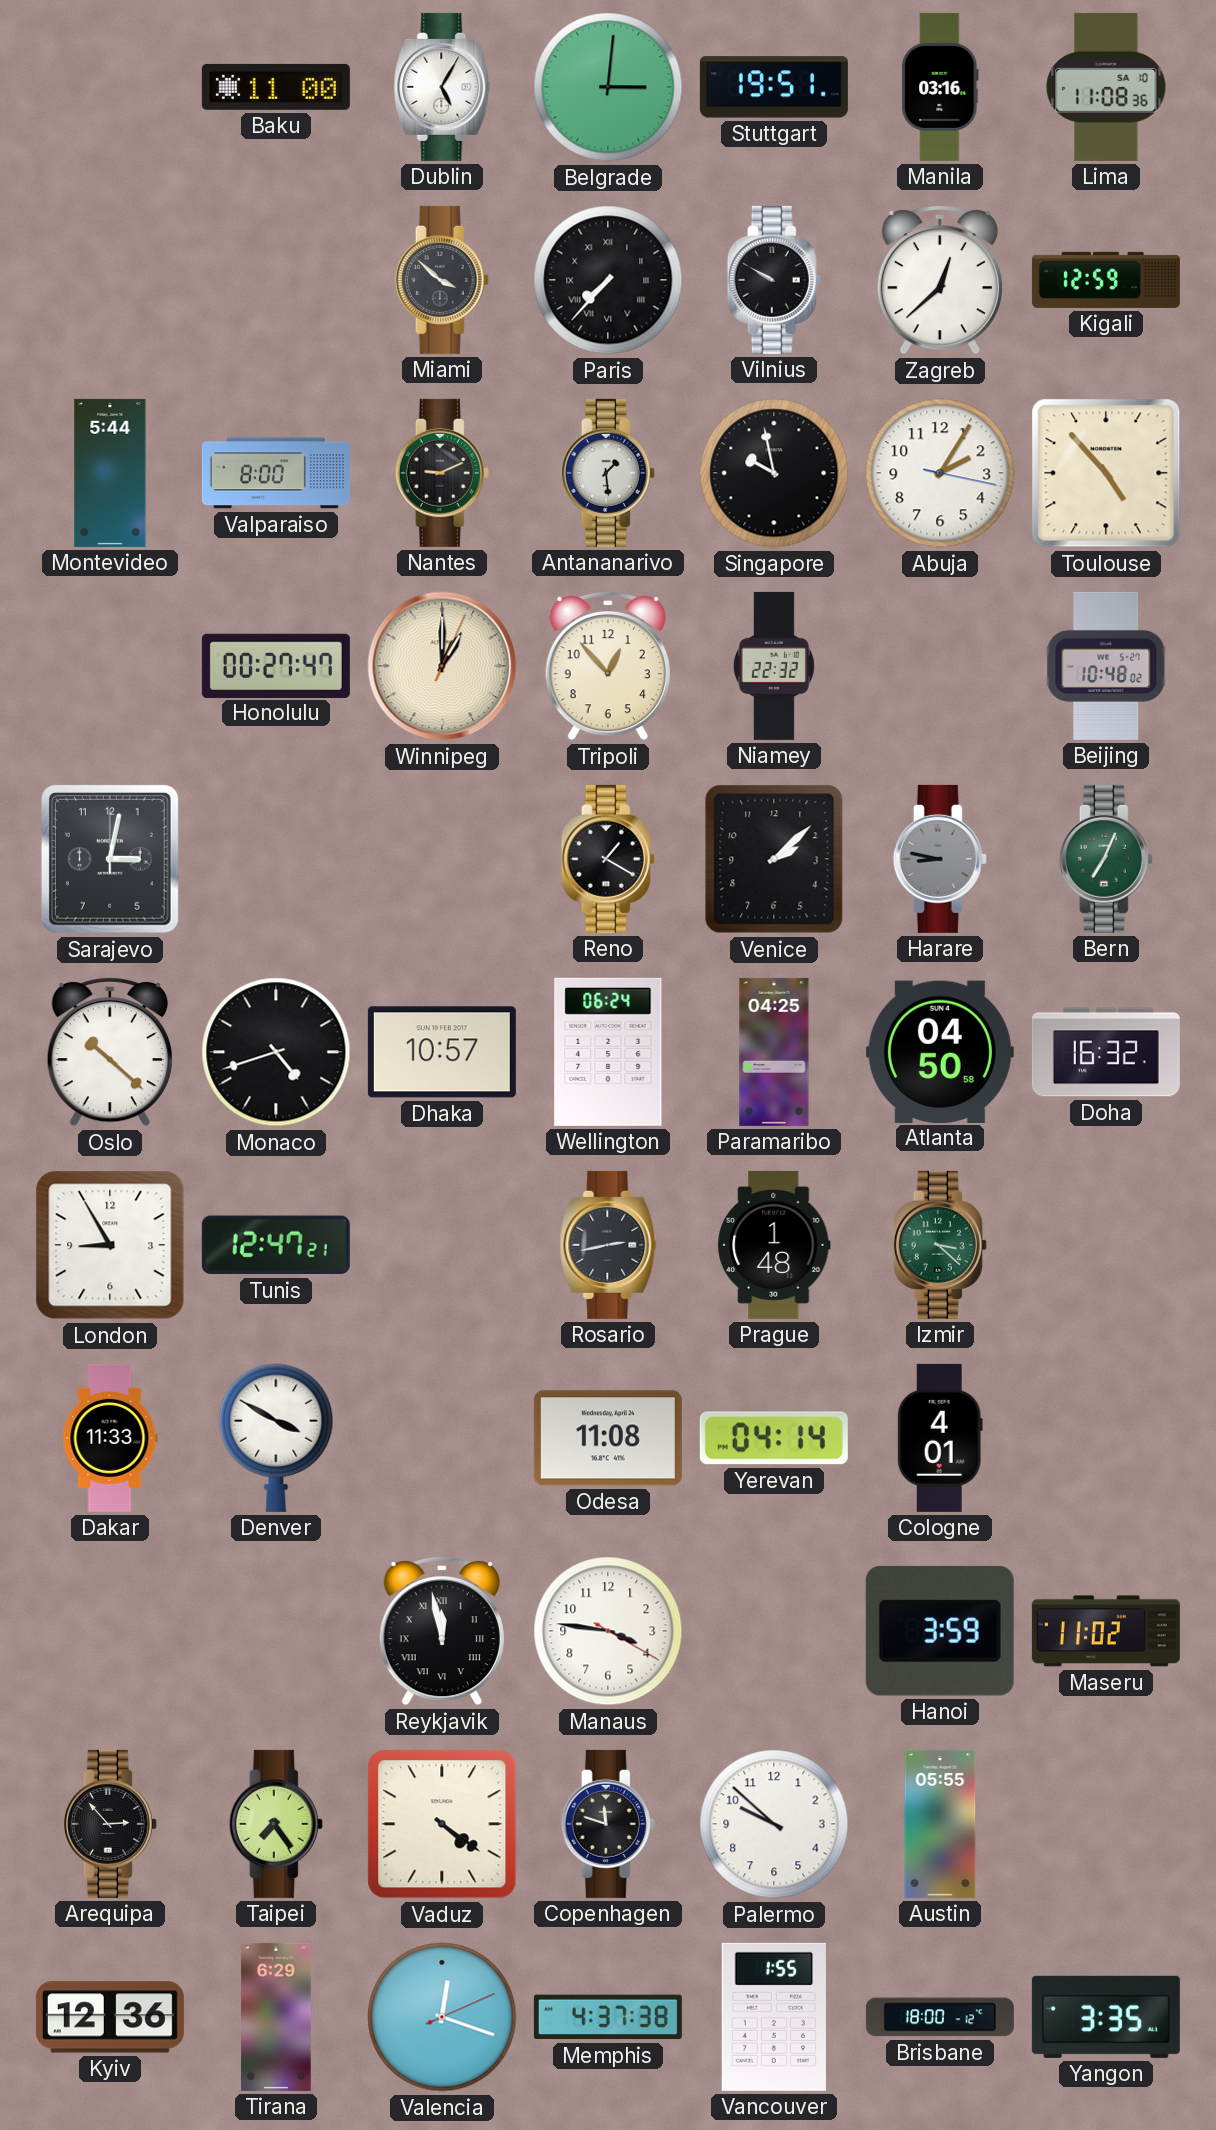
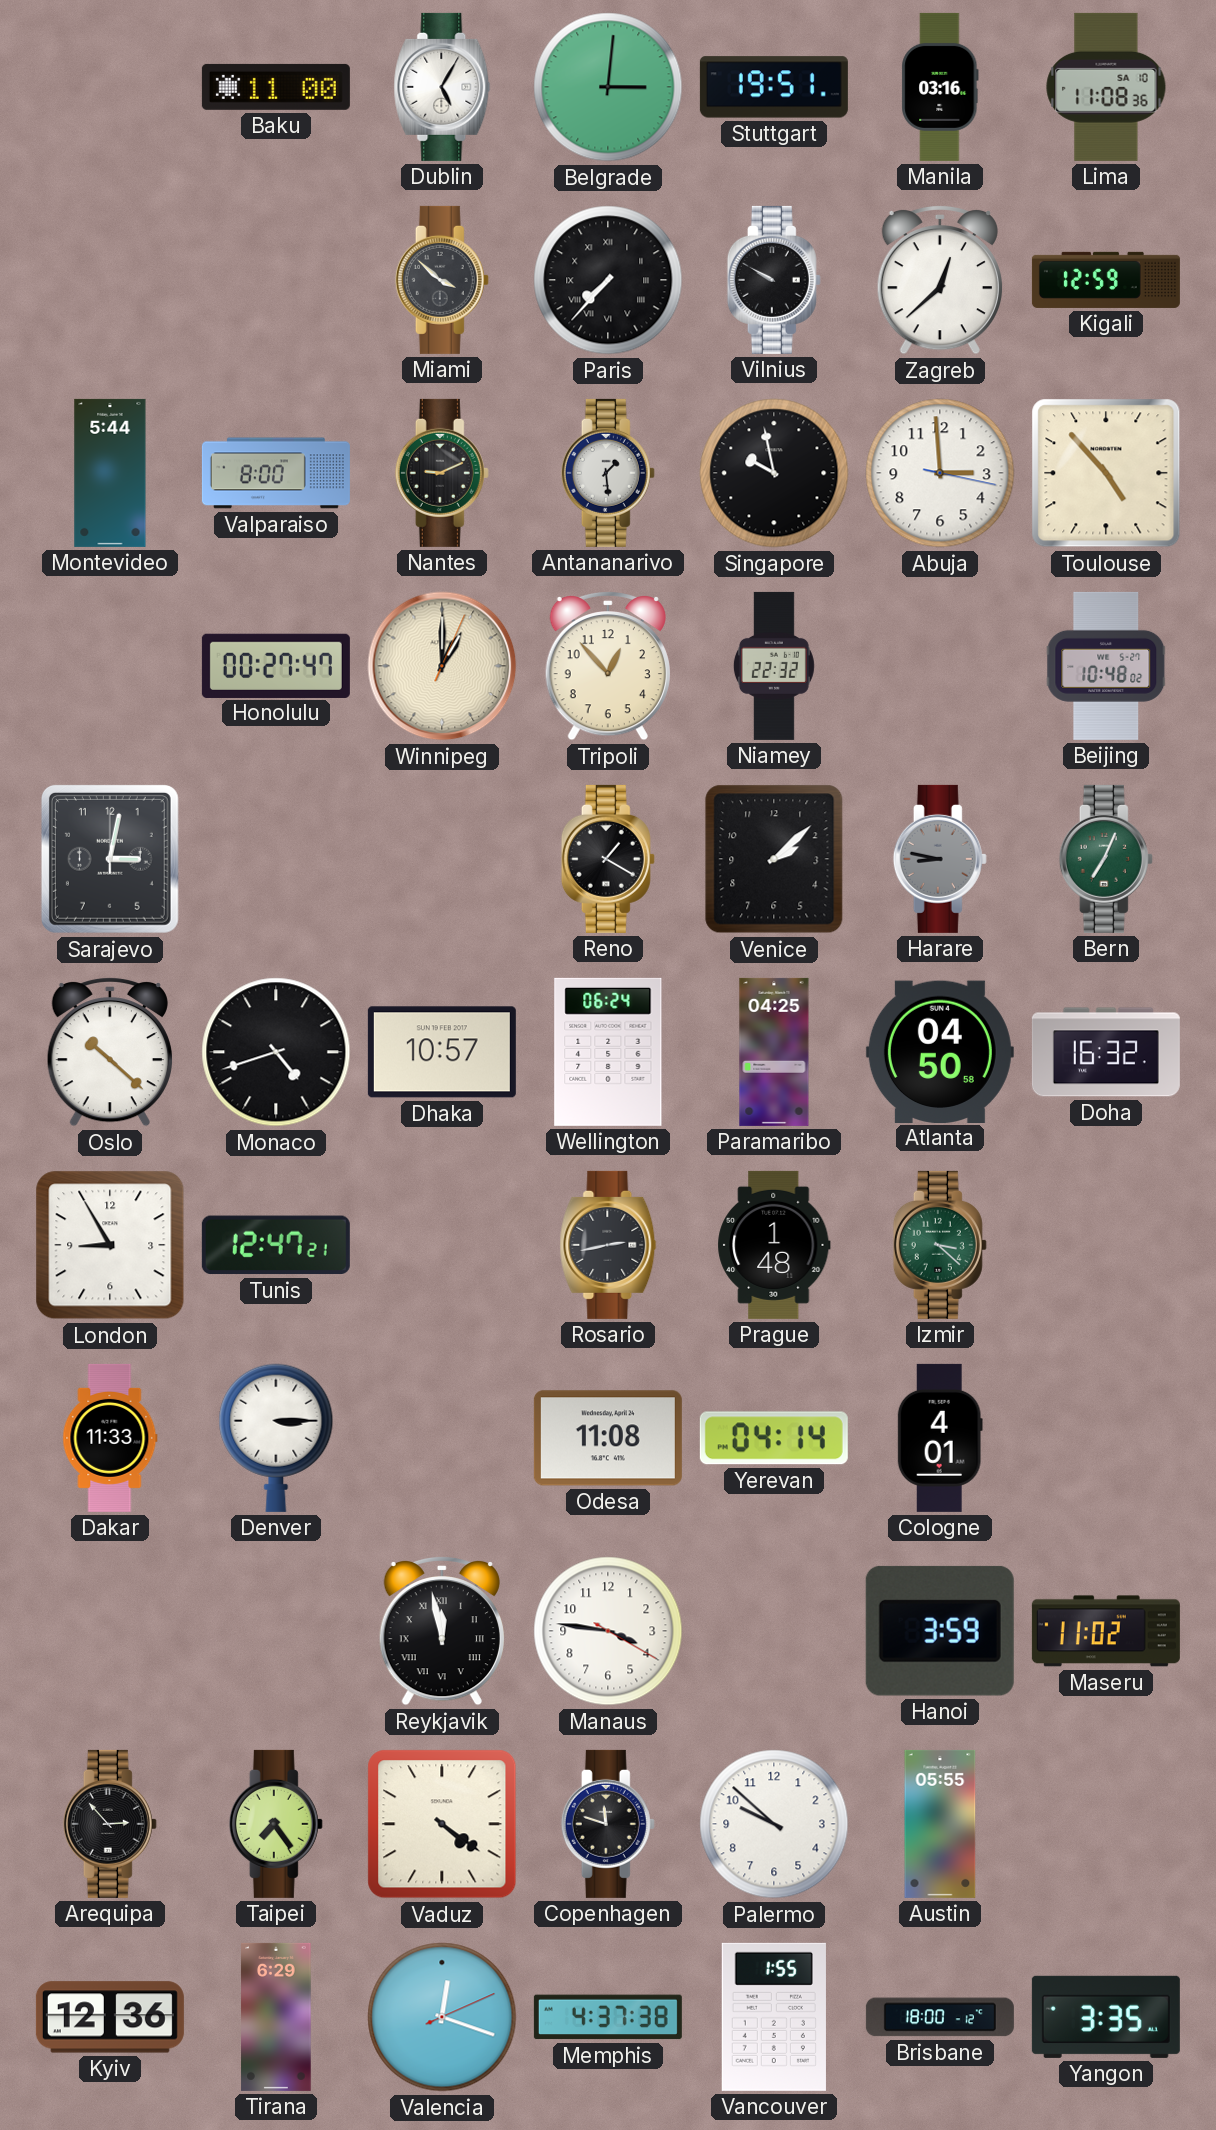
Abuja: 2:05 -> 2:59
Denver: 3:50 -> 3:15
